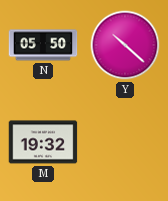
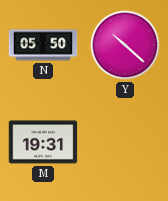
M: 19:32 -> 19:31
